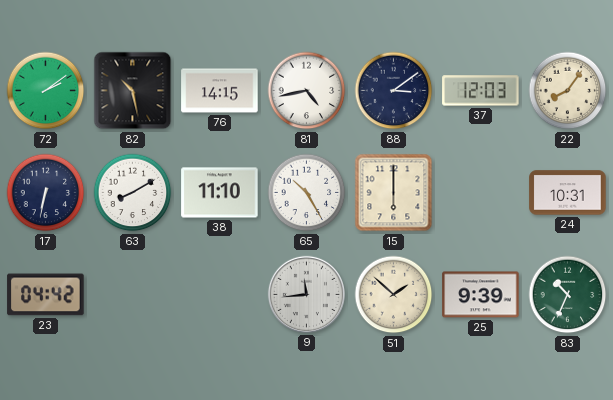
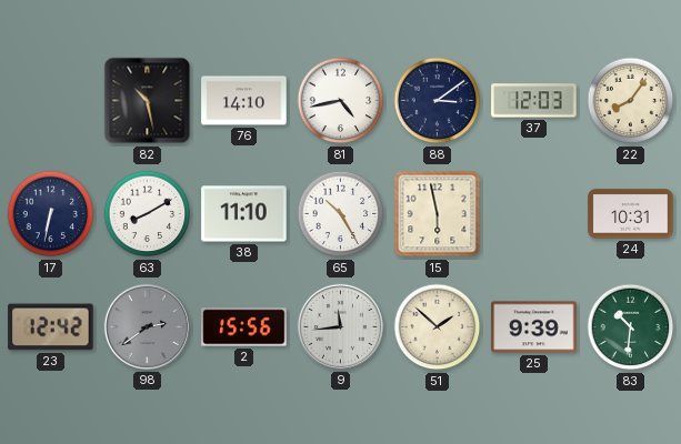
72: 2:09 -> none
76: 14:15 -> 14:10
15: 6:00 -> 5:58
23: 04:42 -> 12:42
98: none -> 2:39
2: none -> 15:56
83: 10:34 -> 10:31
